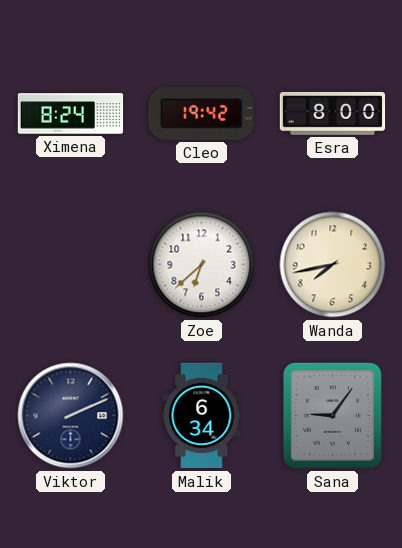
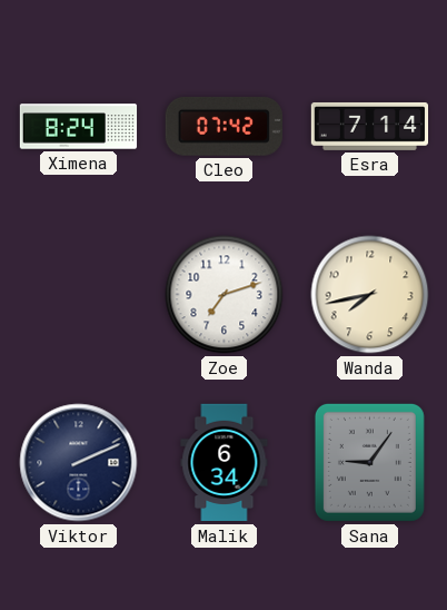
Cleo: 19:42 -> 07:42
Esra: 8:00 -> 7:14
Zoe: 6:38 -> 7:12
